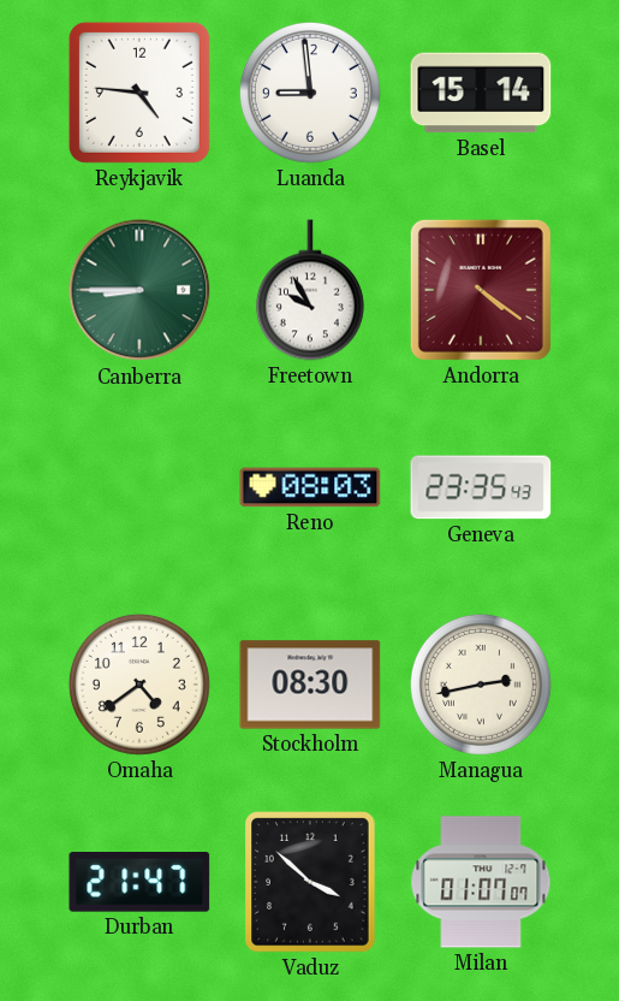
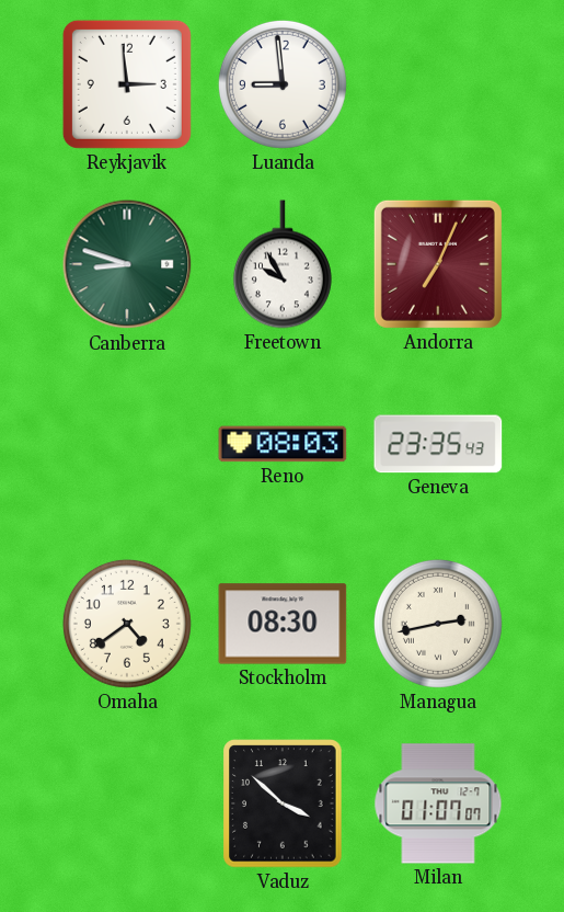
Reykjavik: 4:46 -> 2:59
Basel: 15:14 -> none
Canberra: 8:45 -> 8:48
Andorra: 4:21 -> 7:04
Durban: 21:47 -> none
